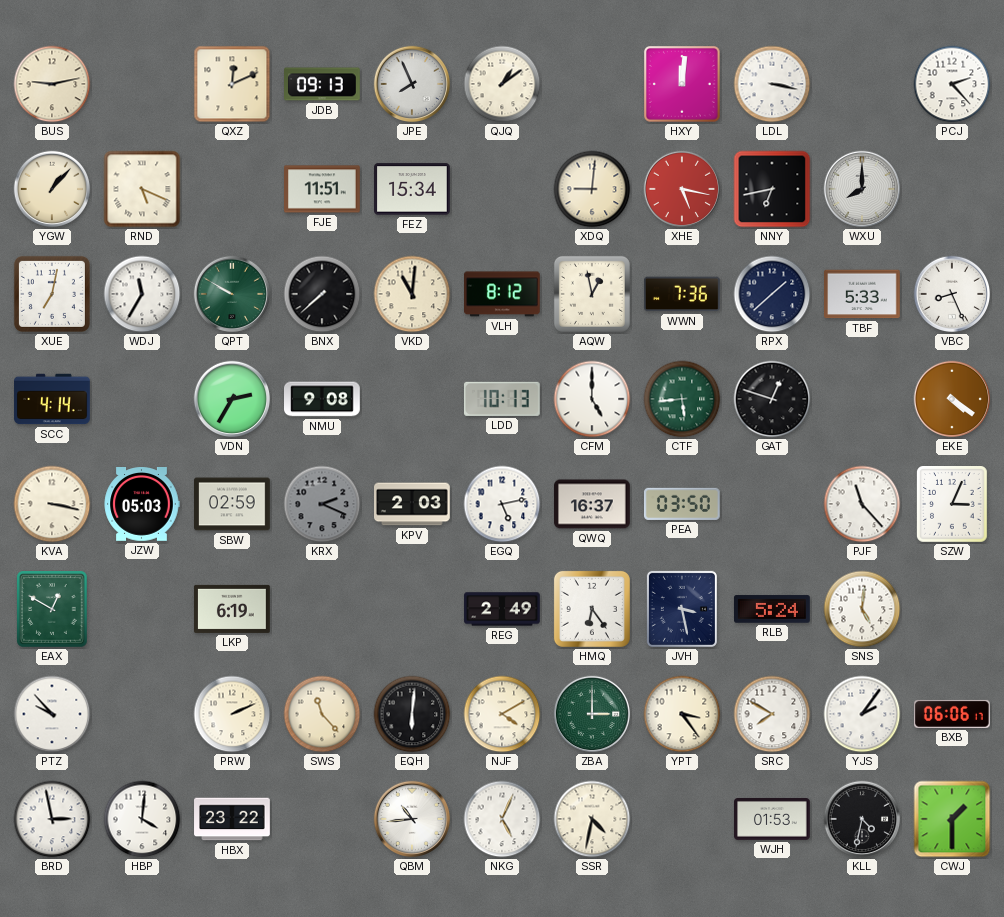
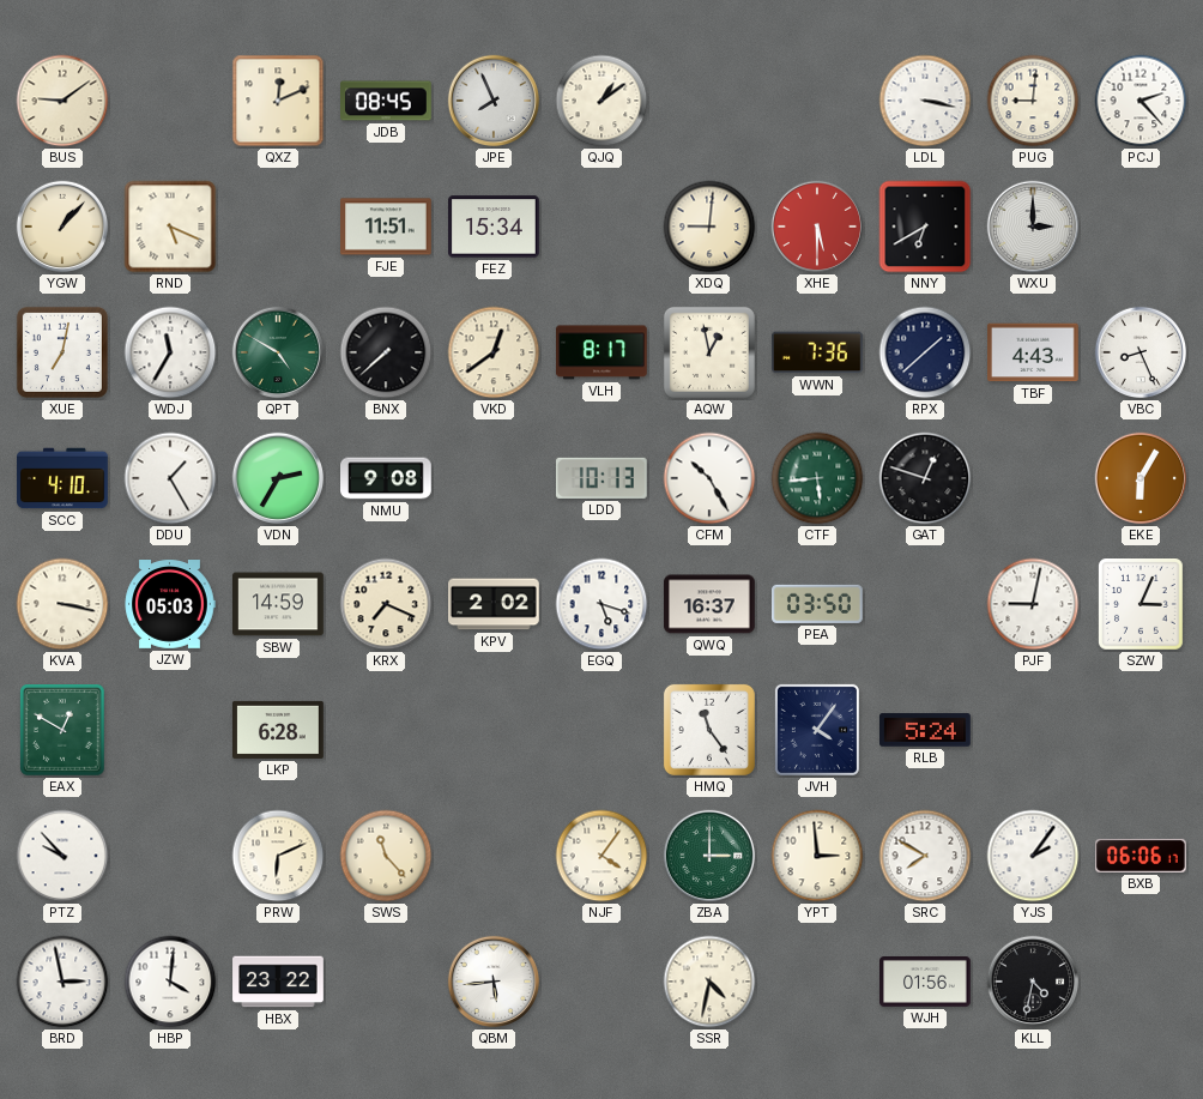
BUS: 9:13 -> 9:09
JDB: 09:13 -> 08:45
HXY: 12:01 -> none
PUG: none -> 9:01
XHE: 5:17 -> 5:30
NNY: 6:43 -> 6:40
WXU: 8:00 -> 3:00
QPT: 9:50 -> 4:50
VKD: 11:01 -> 12:39
VLH: 8:12 -> 8:17
TBF: 5:33 -> 4:43
SCC: 4:14 -> 4:10
DDU: none -> 1:25
CFM: 5:00 -> 10:25
EKE: 4:21 -> 6:05
SBW: 02:59 -> 14:59
KRX: 2:19 -> 7:19
KRX dial: grey -> cream
KPV: 2:03 -> 2:02
EGQ: 5:13 -> 5:18
PJF: 11:23 -> 9:02
LKP: 6:19 -> 6:28
REG: 2:49 -> none
HMQ: 6:24 -> 11:24
JVH: 3:28 -> 4:06
SNS: 5:01 -> none
PRW: 2:11 -> 6:11
EQH: 6:01 -> none
NJF: 4:10 -> 4:06
YPT: 3:24 -> 2:59
QBM: 10:44 -> 5:44
NKG: 5:04 -> none
WJH: 01:53 -> 01:56
CWJ: 1:30 -> none
